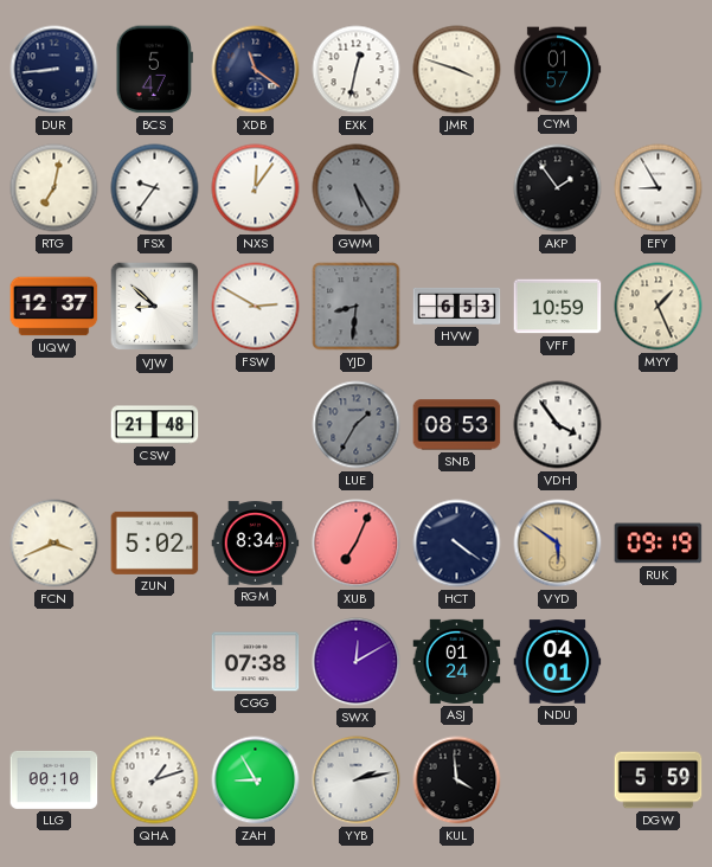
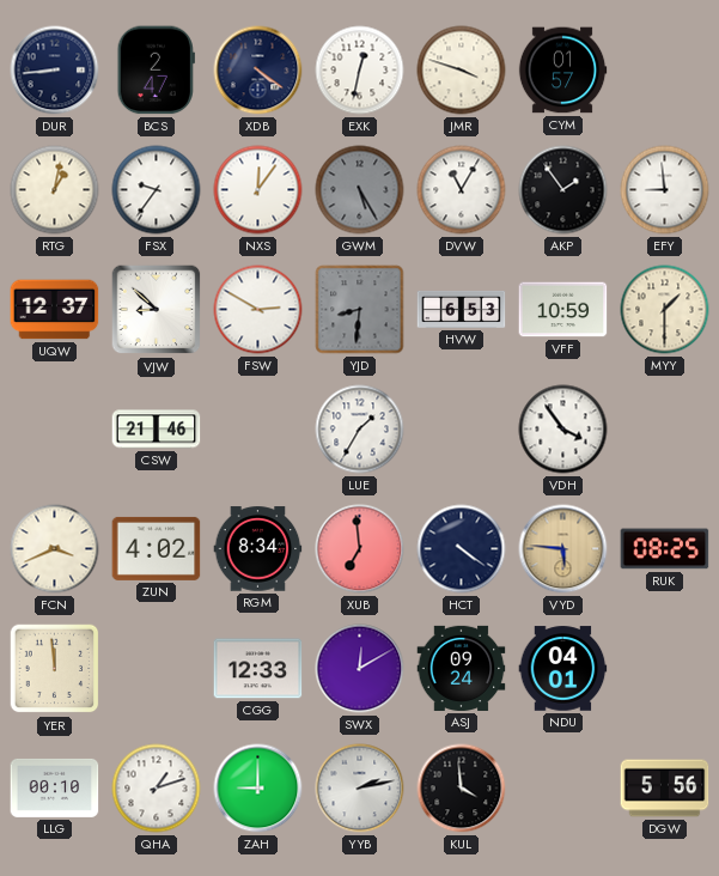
BCS: 5:47 -> 2:47
XDB: 11:21 -> 4:21
RTG: 7:02 -> 1:02
DVW: none -> 11:05
EFY: 8:55 -> 8:59
MYY: 1:26 -> 1:30
CSW: 21:48 -> 21:46
LUE dial: grey -> white
SNB: 08:53 -> none
ZUN: 5:02 -> 4:02
XUB: 7:04 -> 6:59
VYD: 5:51 -> 5:46
RUK: 09:19 -> 08:25
YER: none -> 11:59
CGG: 07:38 -> 12:33
ASJ: 01:24 -> 09:24
ZAH: 8:55 -> 9:00
DGW: 5:59 -> 5:56
